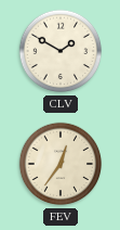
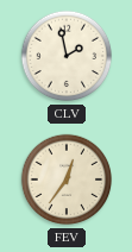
CLV: 1:50 -> 1:58
